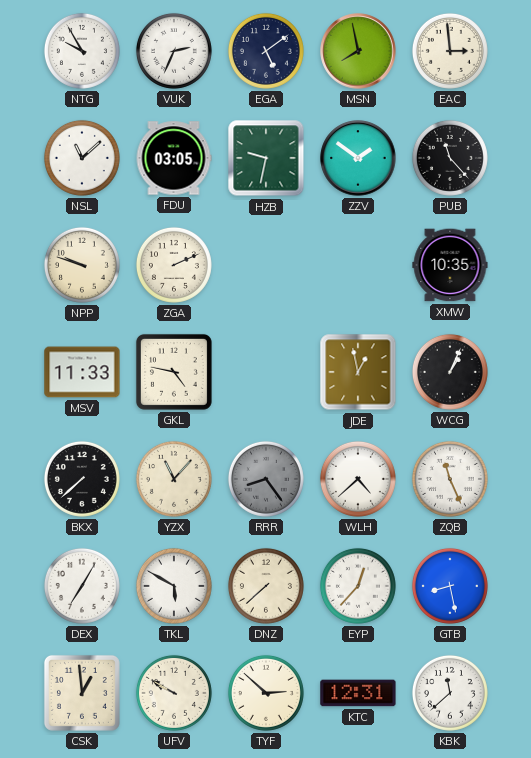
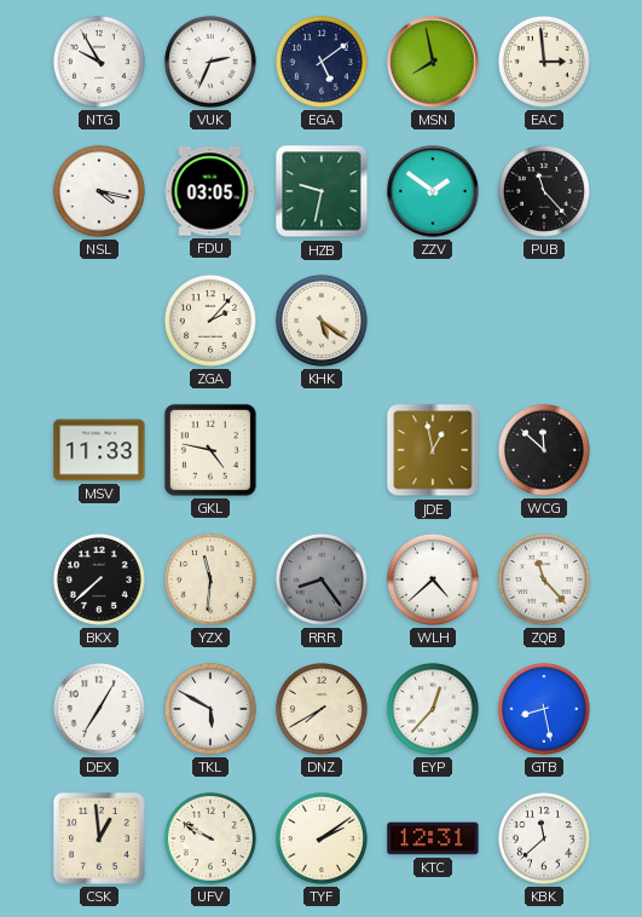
NSL: 11:08 -> 4:17
NPP: 9:48 -> none
ZGA: 2:11 -> 2:07
KHK: none -> 5:21
XMW: 10:35 -> none
WCG: 1:04 -> 11:52
YZX: 11:07 -> 11:31
ZQB: 11:26 -> 11:23
DNZ: 7:38 -> 7:40
TYF: 2:52 -> 2:09
